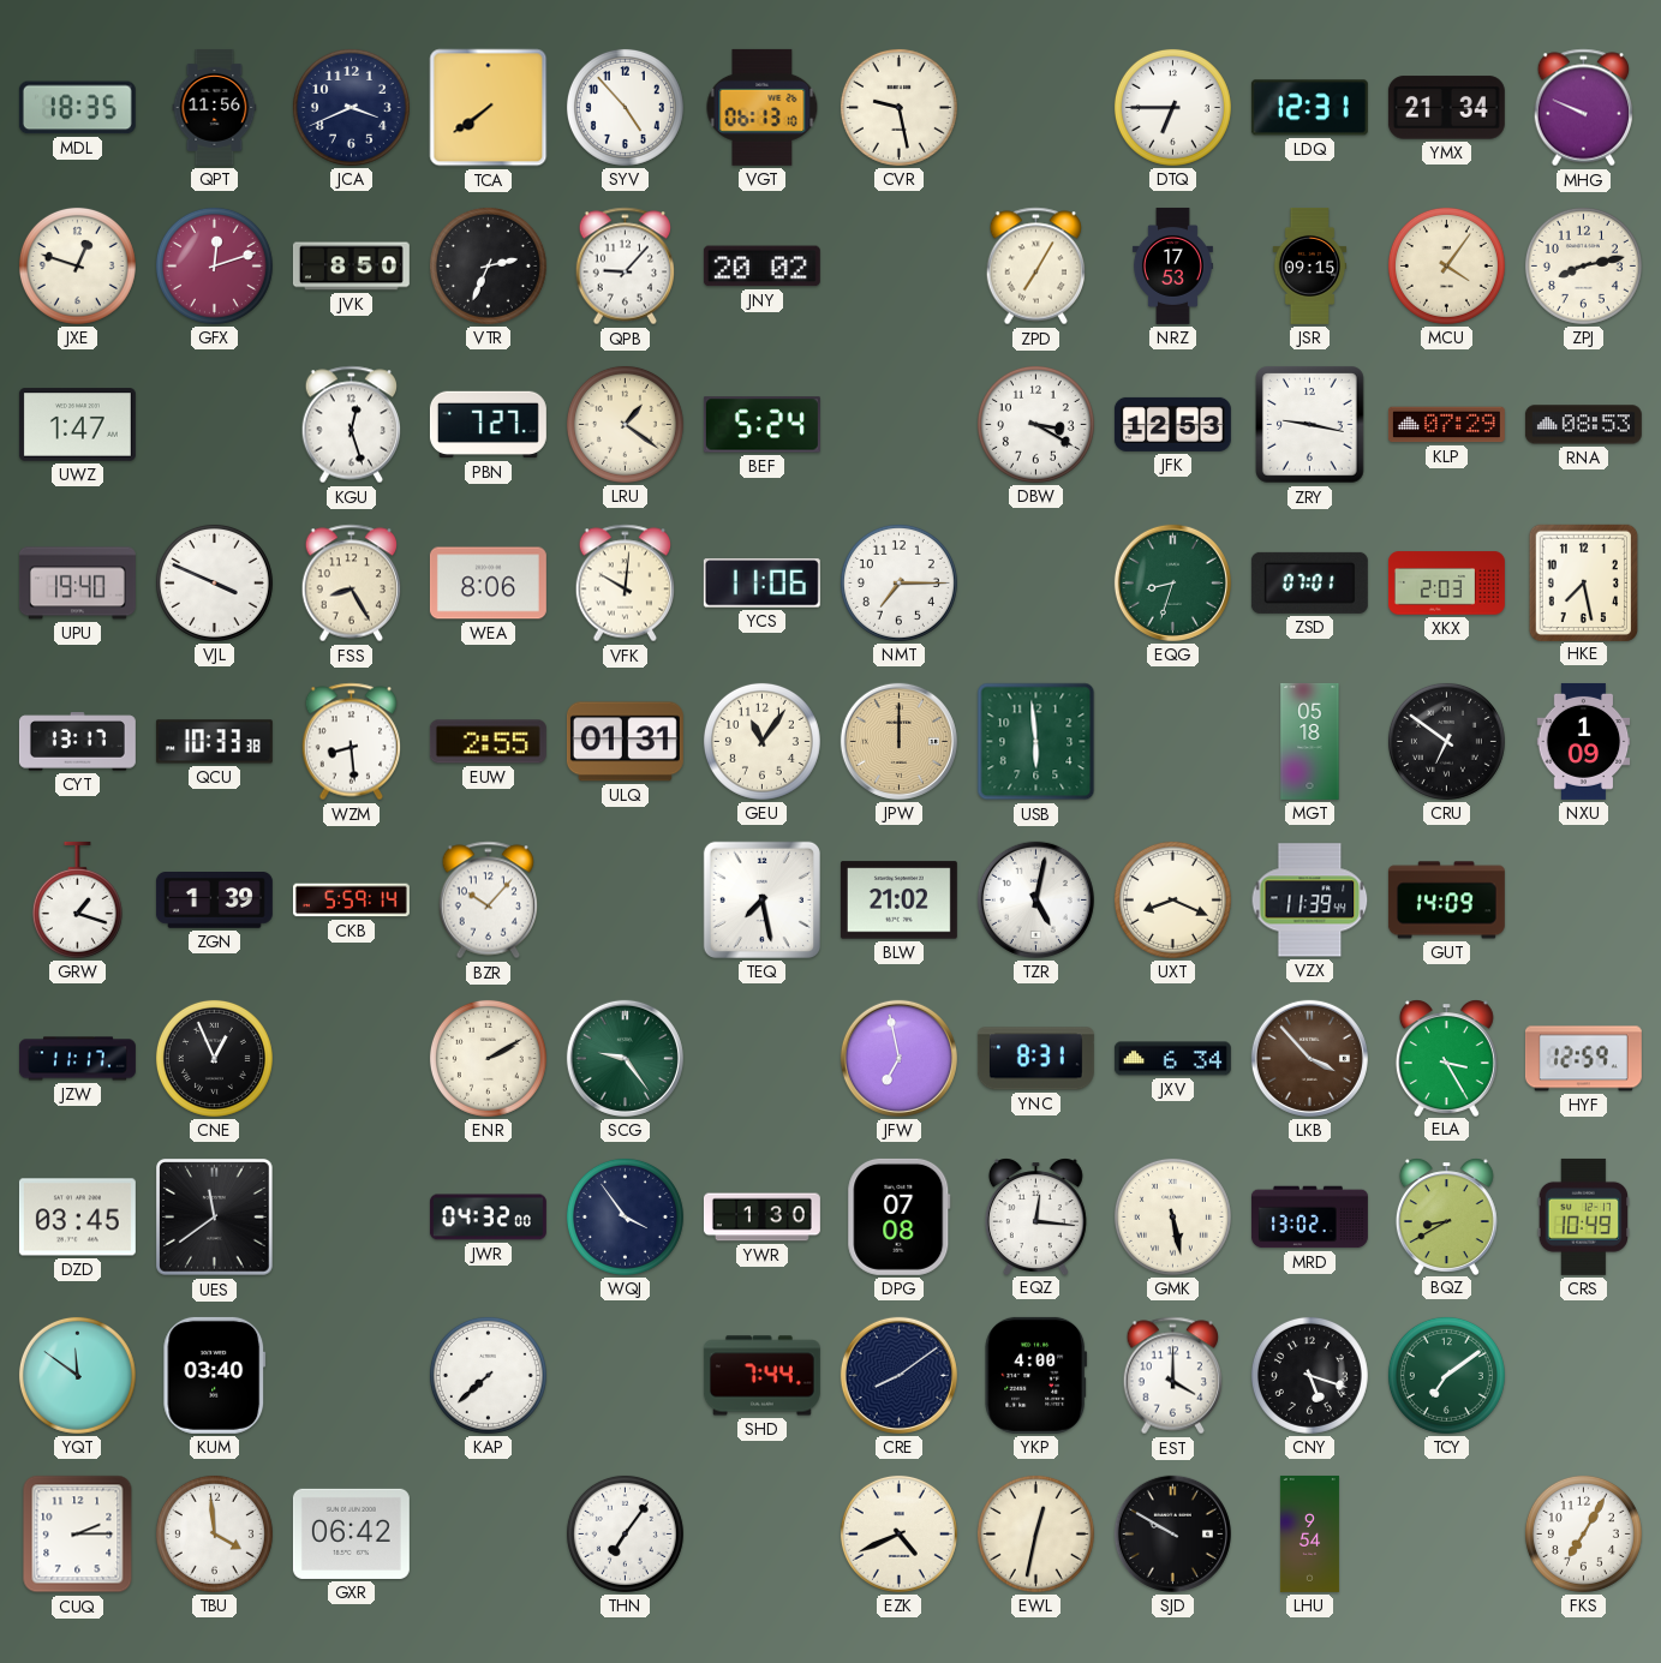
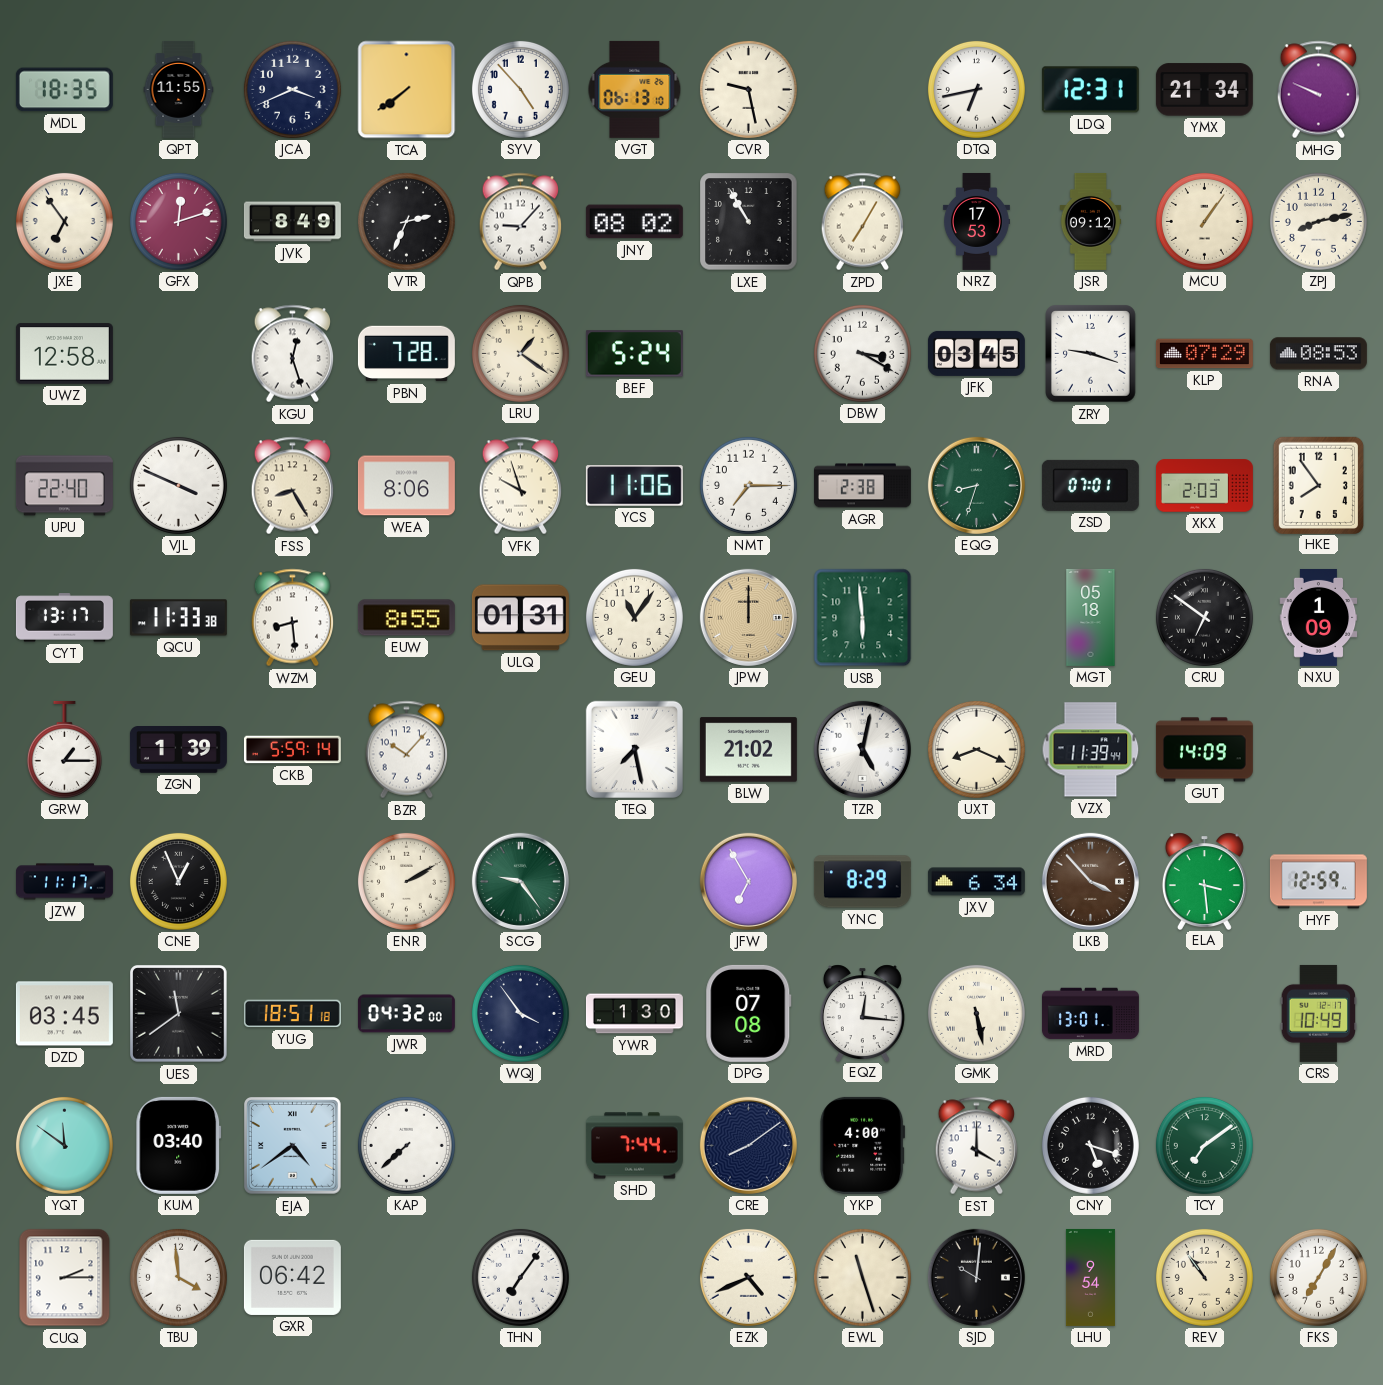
QPT: 11:56 -> 11:55
DTQ: 6:45 -> 6:43
JXE: 12:48 -> 6:54
JVK: 8:50 -> 8:49
JNY: 20:02 -> 08:02
LXE: none -> 10:55
JSR: 09:15 -> 09:12
MCU: 4:06 -> 1:06
UWZ: 1:47 -> 12:58
PBN: 7:27 -> 7:28
JFK: 12:53 -> 03:45
ZRY: 9:17 -> 9:18
UPU: 19:40 -> 22:40
VFK: 10:01 -> 9:57
AGR: none -> 2:38
HKE: 7:28 -> 7:54
QCU: 10:33 -> 11:33
EUW: 2:55 -> 8:55
GRW: 1:18 -> 1:15
JFW: 6:58 -> 6:55
YNC: 8:31 -> 8:29
ELA: 3:25 -> 3:29
YUG: none -> 18:51
MRD: 13:02 -> 13:01
BQZ: 8:40 -> none
EJA: none -> 4:39
EWL: 12:32 -> 11:27
SJD: 9:50 -> 10:01
REV: none -> 10:54
